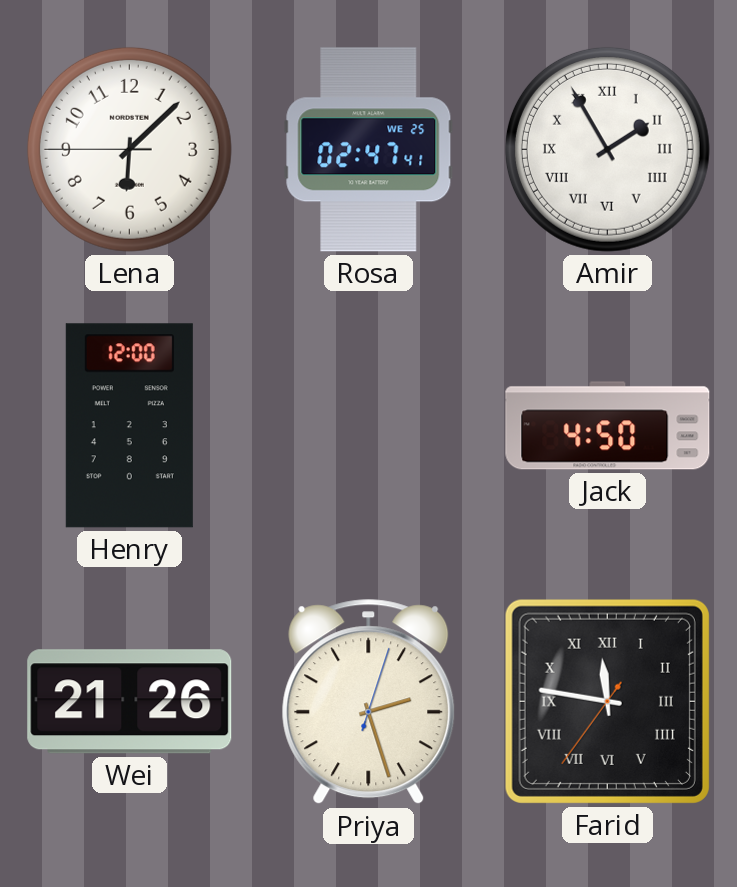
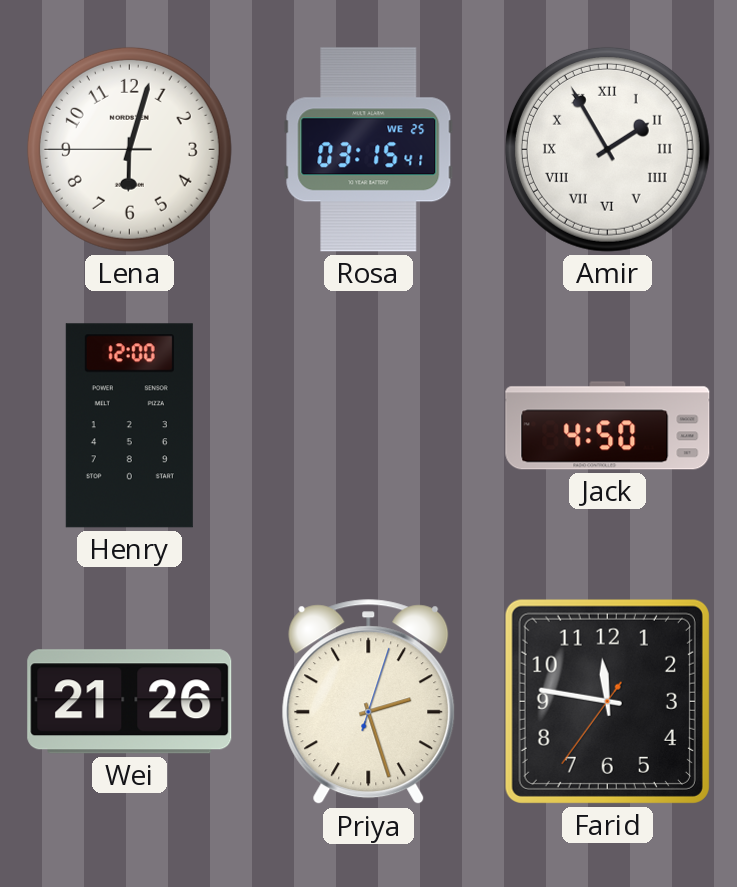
Lena: 6:07 -> 6:02
Rosa: 02:47 -> 03:15
Farid numerals: Roman -> Arabic
